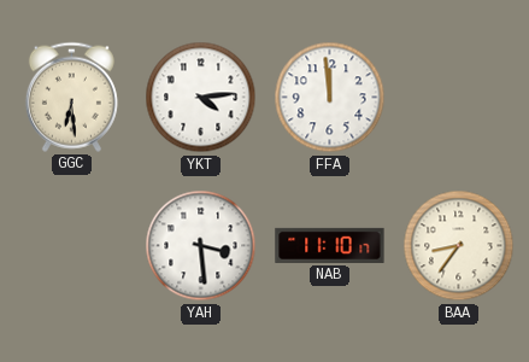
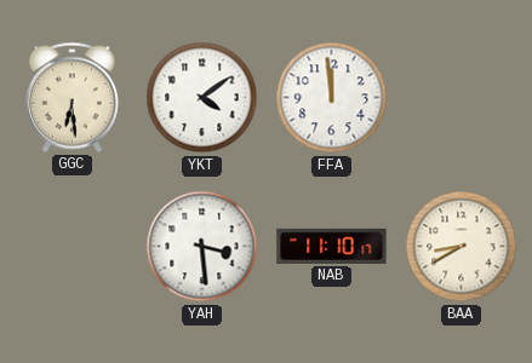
YKT: 4:14 -> 4:09
BAA: 8:36 -> 8:40
